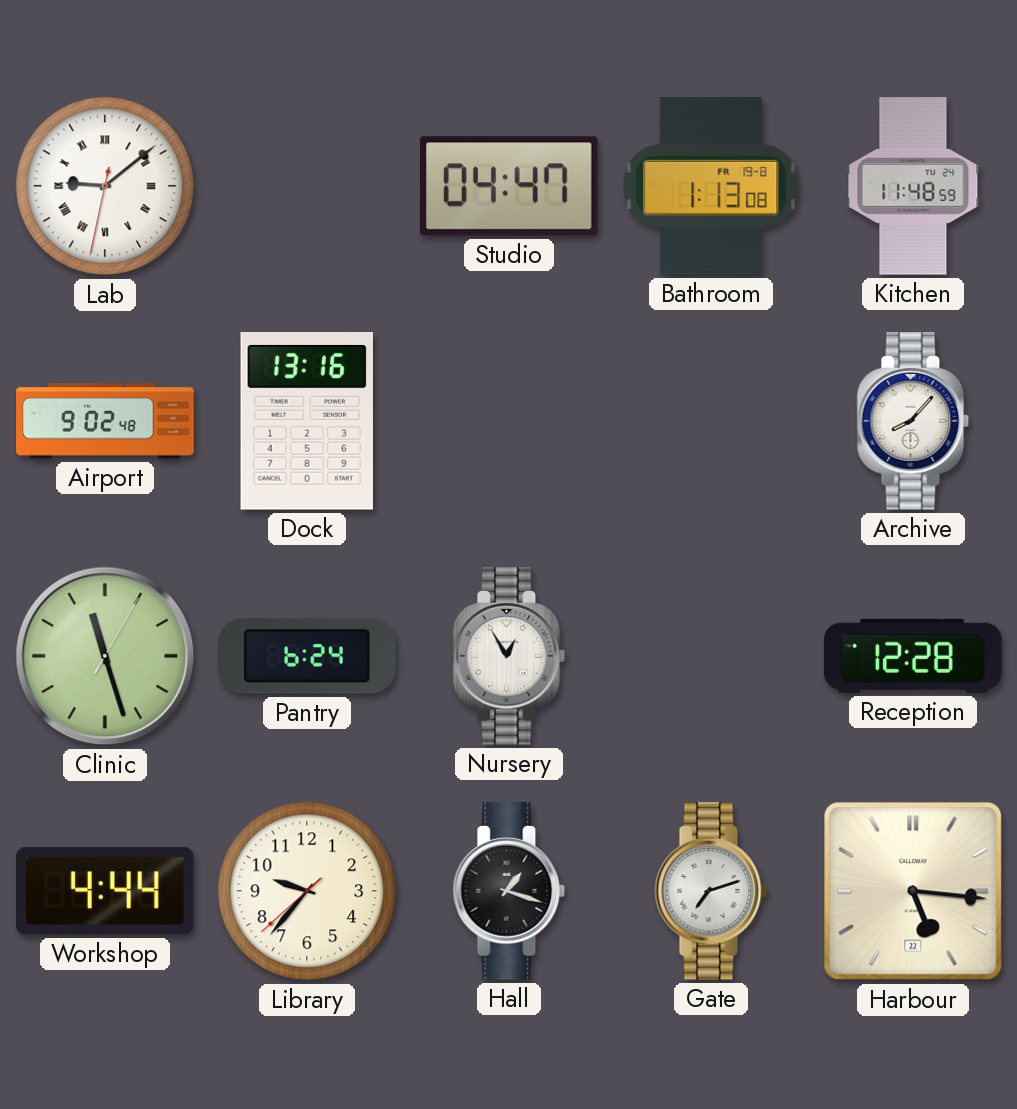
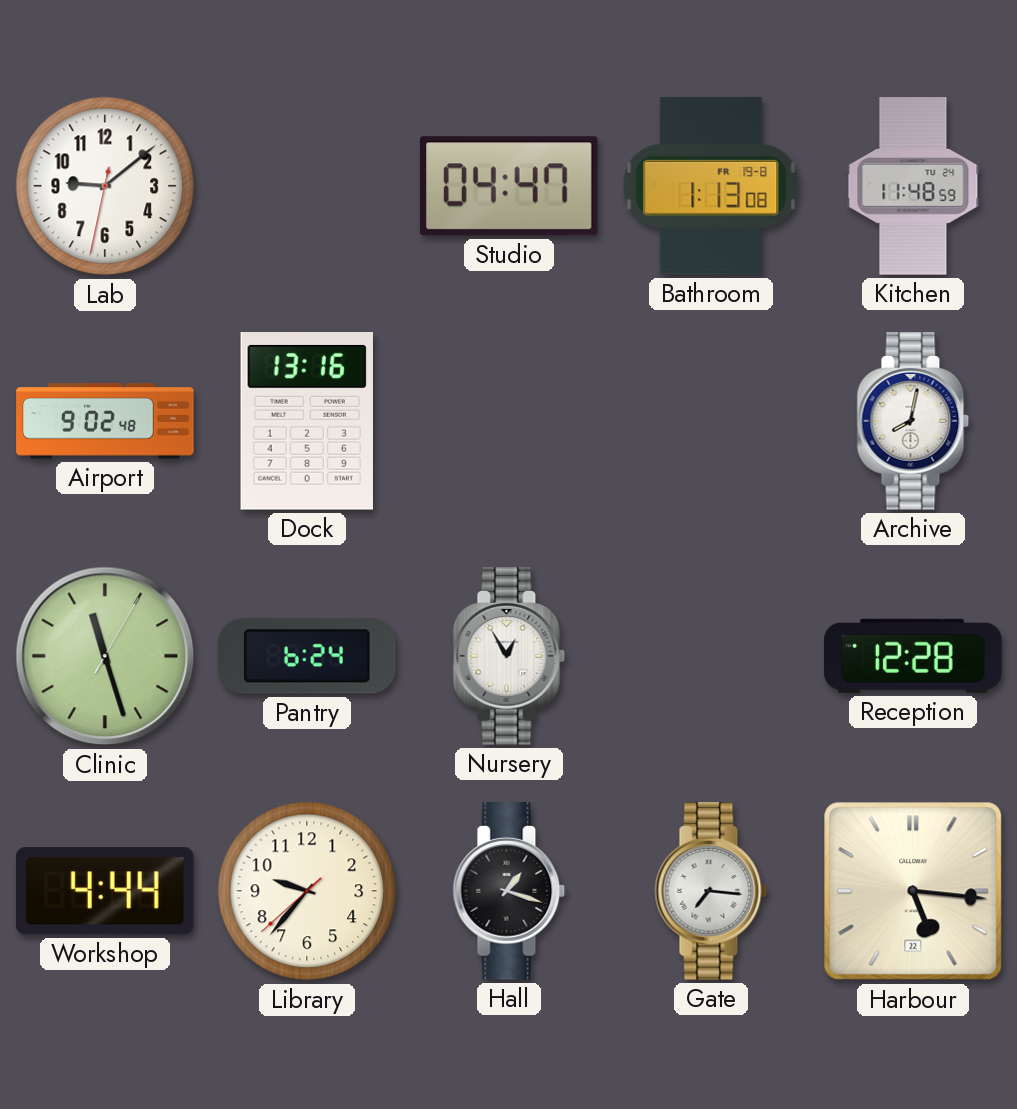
Lab numerals: Roman -> Arabic
Archive: 8:07 -> 8:02
Gate: 7:12 -> 7:16
